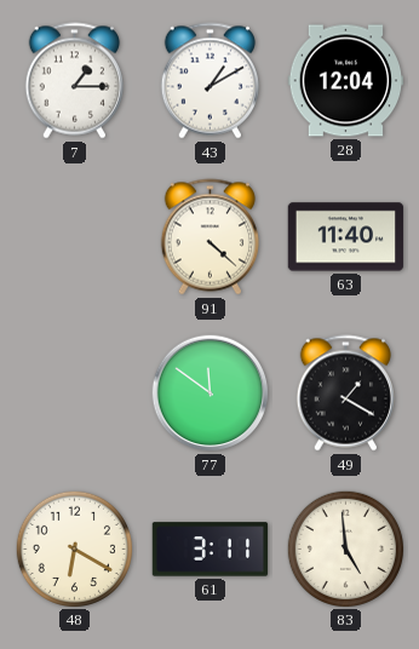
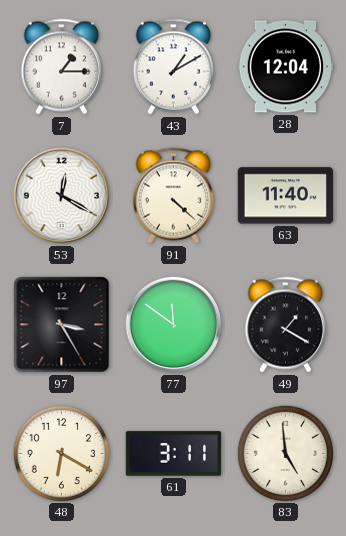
53: none -> 12:20
97: none -> 3:25
